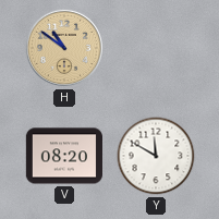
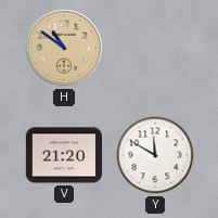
V: 08:20 -> 21:20
